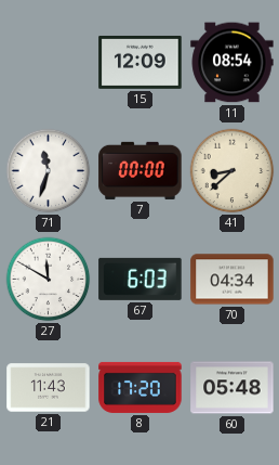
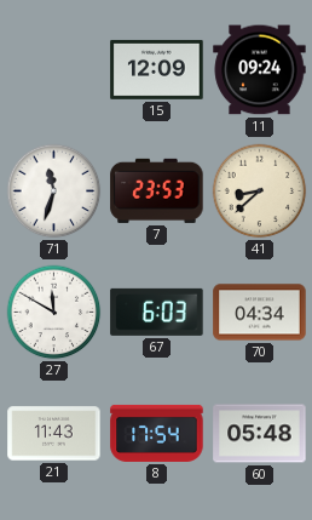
11: 08:54 -> 09:24
7: 00:00 -> 23:53
8: 17:20 -> 17:54
